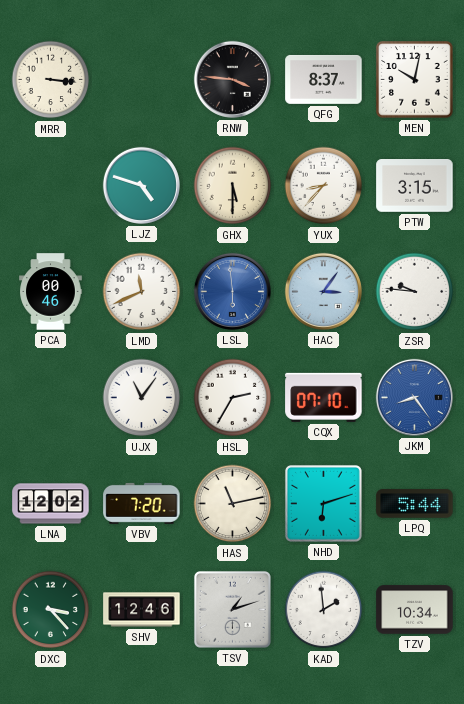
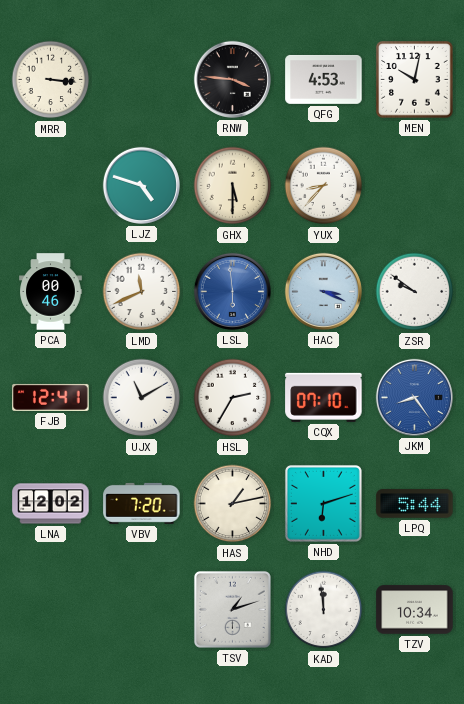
QFG: 8:37 -> 4:53
PTW: 3:15 -> none
HAC: 3:06 -> 3:19
ZSR: 9:46 -> 9:51
FJB: none -> 12:41
UJX: 11:06 -> 11:10
HAS: 11:13 -> 1:13
DXC: 3:23 -> none
SHV: 12:46 -> none
KAD: 1:59 -> 11:59
